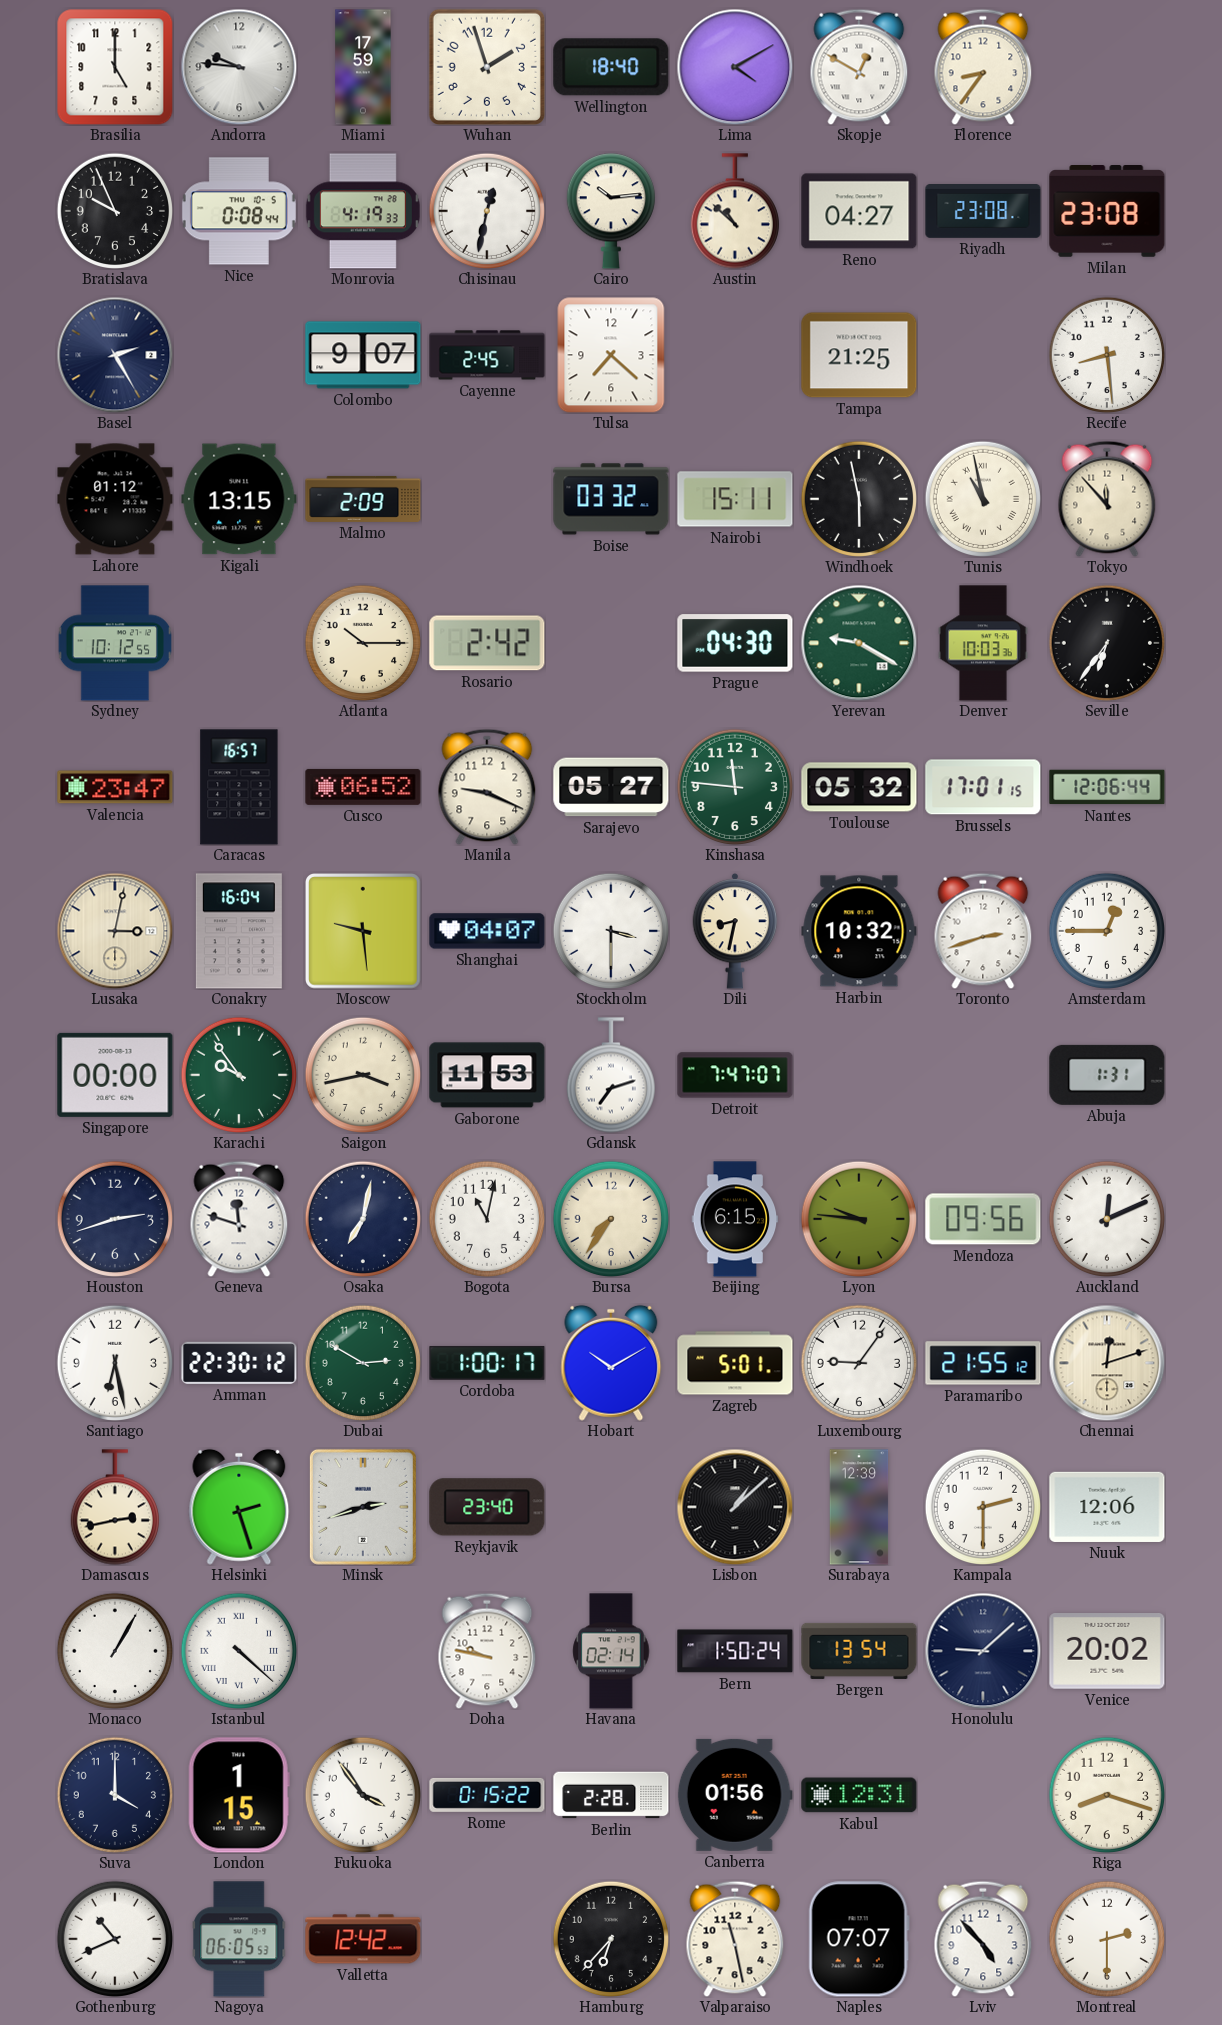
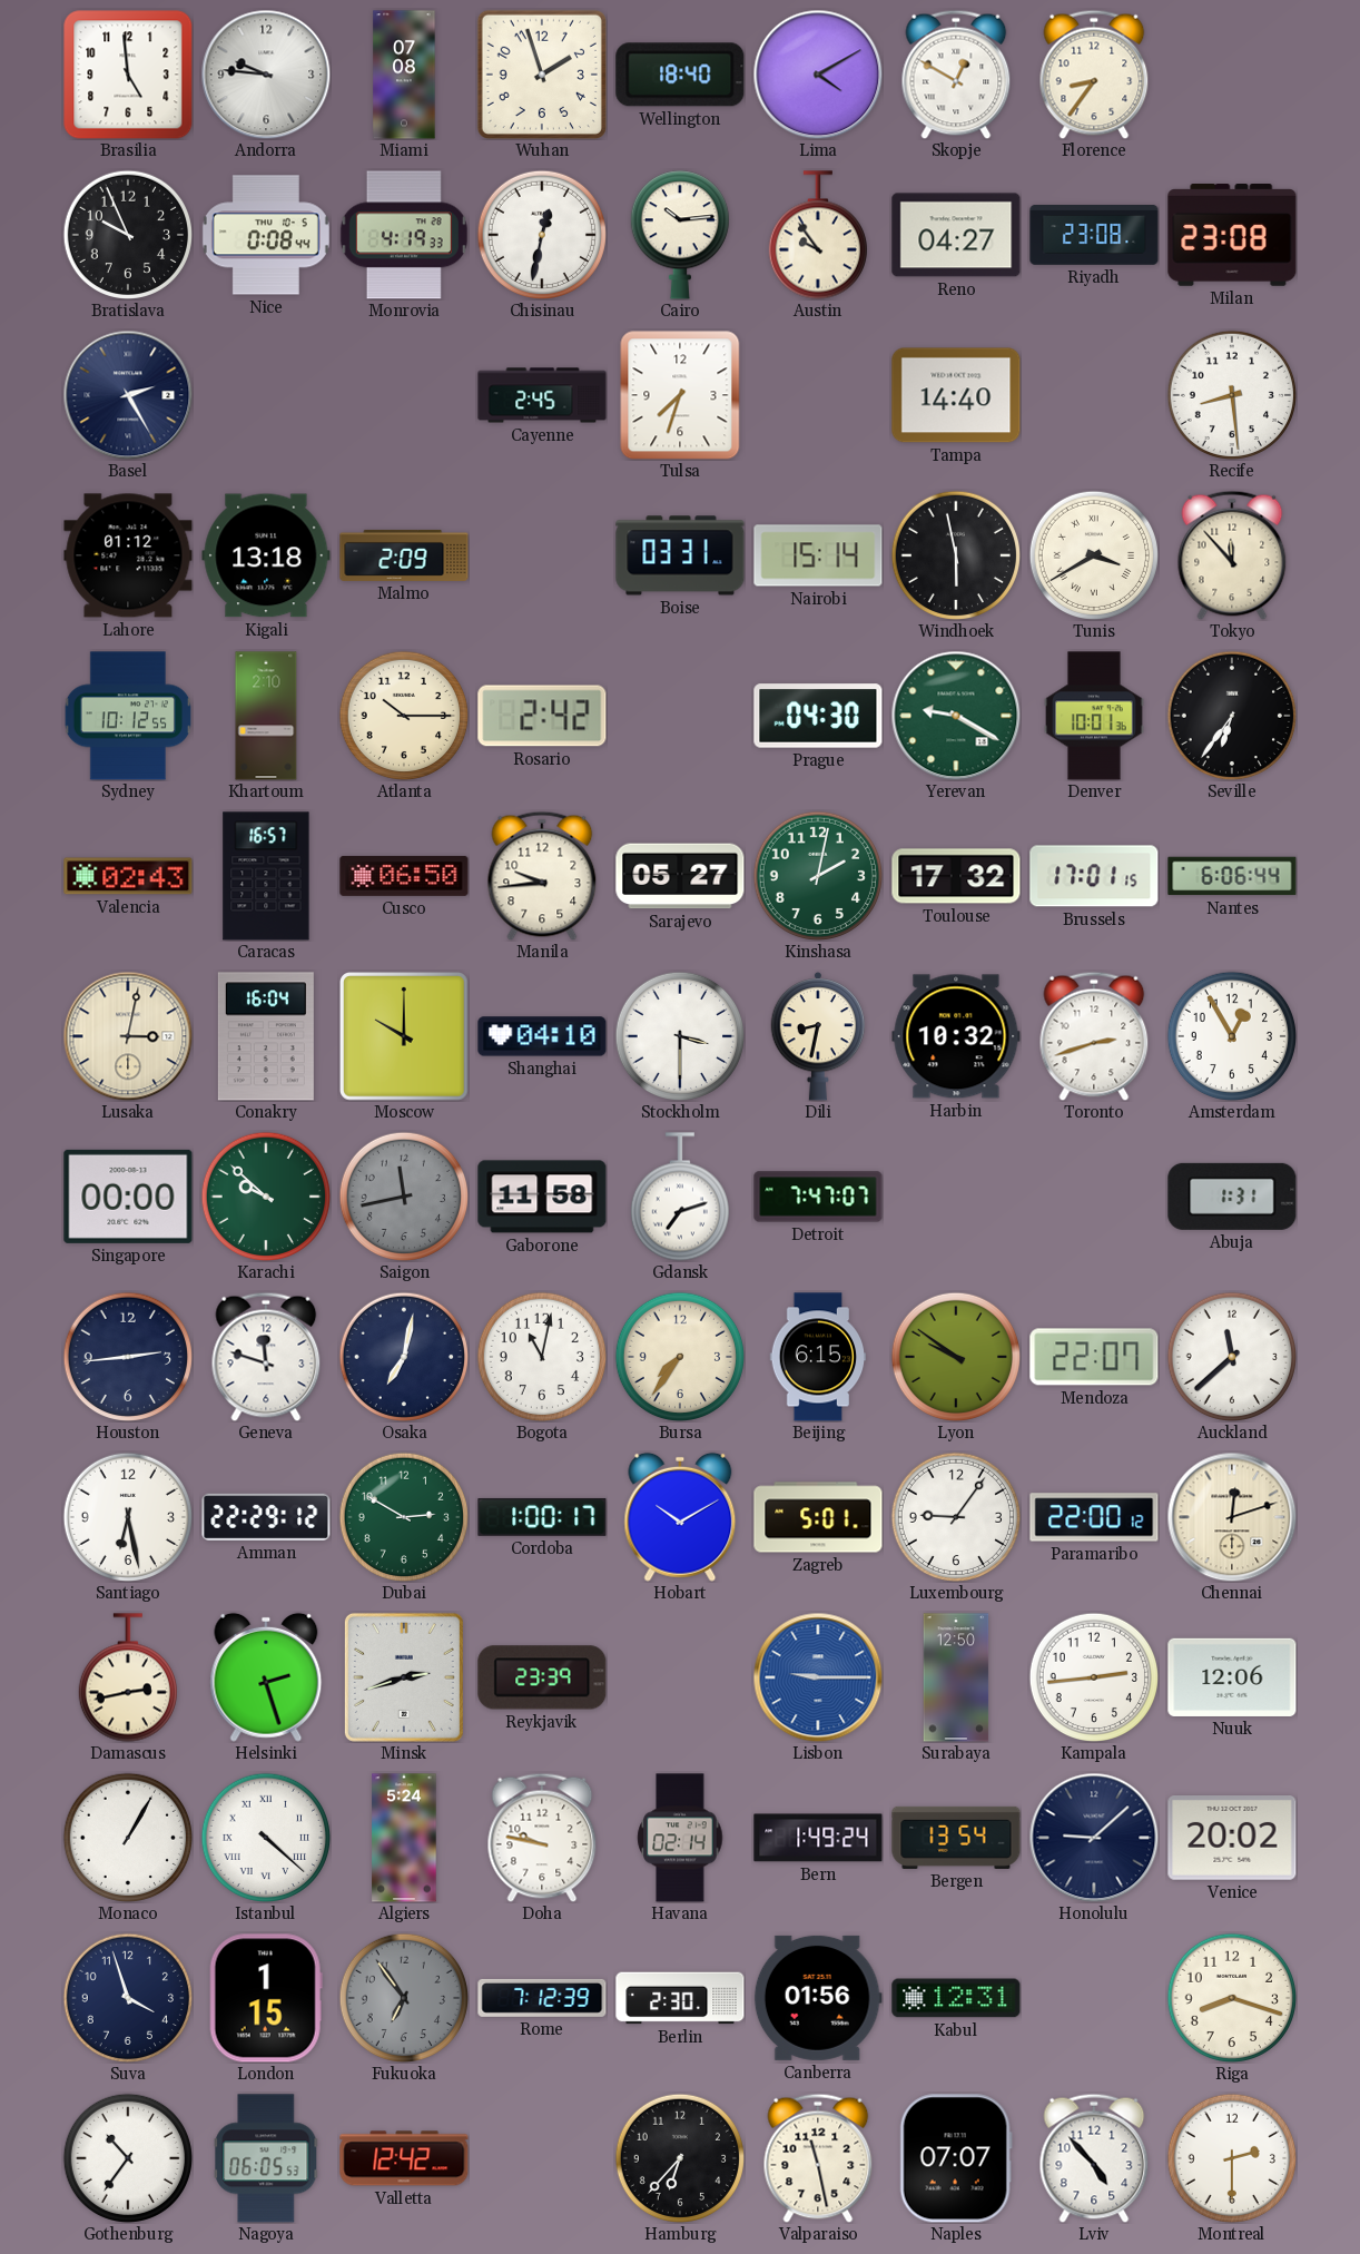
Brasilia: 5:00 -> 4:59
Miami: 17:59 -> 07:08
Austin: 10:52 -> 9:54
Colombo: 9:07 -> none
Tulsa: 7:22 -> 7:33
Tampa: 21:25 -> 14:40
Kigali: 13:15 -> 13:18
Boise: 03:32 -> 03:31
Nairobi: 15:11 -> 15:14
Tunis: 10:58 -> 3:40
Khartoum: none -> 2:10
Denver: 10:03 -> 10:01
Valencia: 23:47 -> 02:43
Cusco: 06:52 -> 06:50
Manila: 9:19 -> 9:44
Kinshasa: 11:46 -> 2:02
Toulouse: 05:32 -> 17:32
Nantes: 12:06 -> 6:06
Moscow: 9:29 -> 10:00
Shanghai: 04:07 -> 04:10
Amsterdam: 12:45 -> 12:55
Karachi: 9:54 -> 9:52
Saigon: 3:43 -> 11:43
Saigon dial: cream -> grey
Gaborone: 11:53 -> 11:58
Houston: 2:42 -> 2:44
Lyon: 9:46 -> 9:51
Mendoza: 09:56 -> 22:07
Auckland: 12:11 -> 11:38
Amman: 22:30 -> 22:29
Paramaribo: 21:55 -> 22:00
Reykjavik: 23:40 -> 23:39
Lisbon: 1:08 -> 9:15
Lisbon dial: black -> blue
Surabaya: 12:39 -> 12:50
Kampala: 2:30 -> 2:44
Algiers: none -> 5:24
Bern: 1:50 -> 1:49
Suva: 4:00 -> 3:57
Fukuoka: 3:54 -> 6:54
Fukuoka dial: white -> grey
Rome: 0:15 -> 7:12
Berlin: 2:28 -> 2:30
Gothenburg: 10:41 -> 10:36
